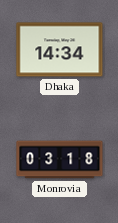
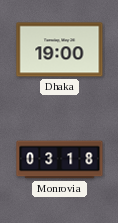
Dhaka: 14:34 -> 19:00
